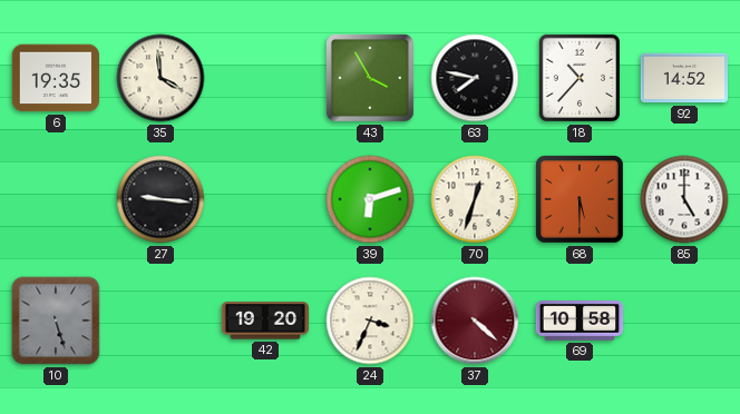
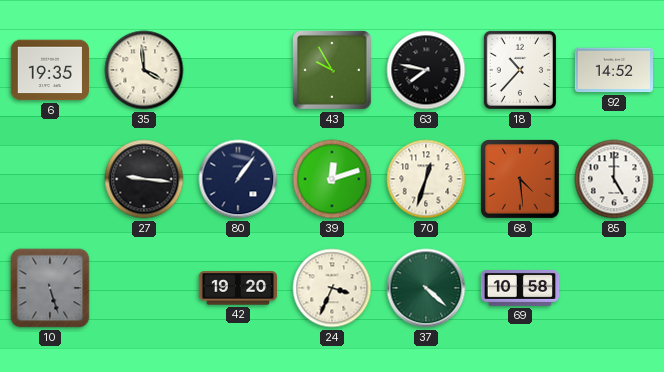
43: 3:55 -> 9:55
80: none -> 1:06
39: 6:12 -> 12:12
68: 5:30 -> 4:29
37 dial: burgundy -> green
